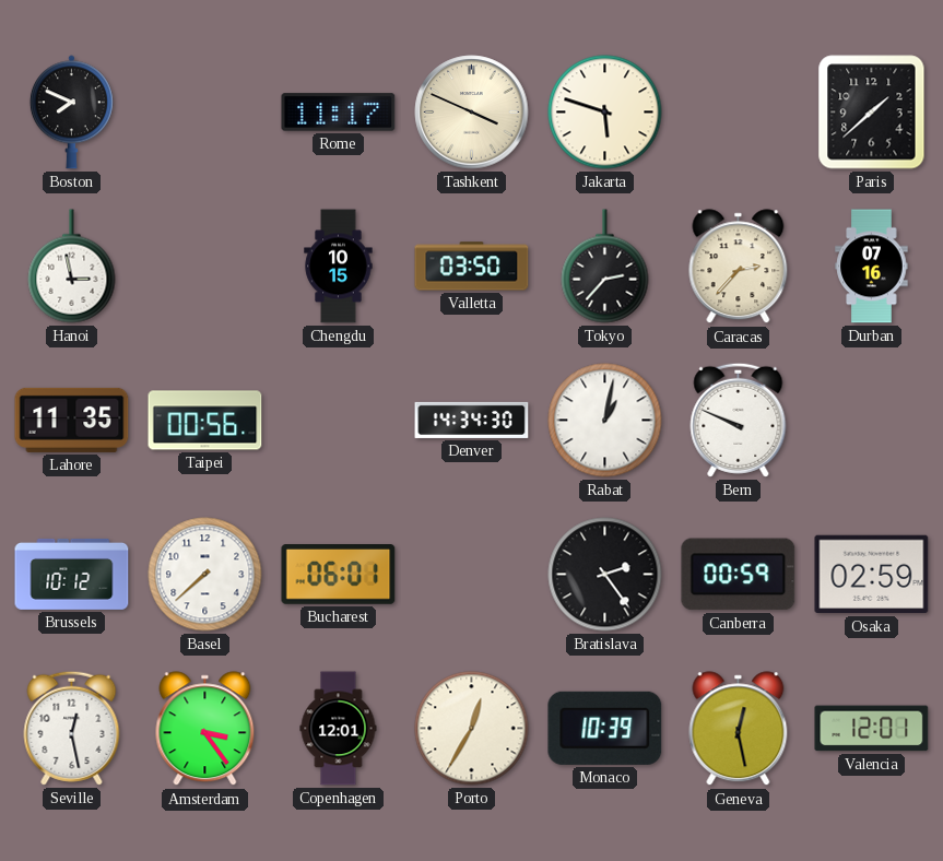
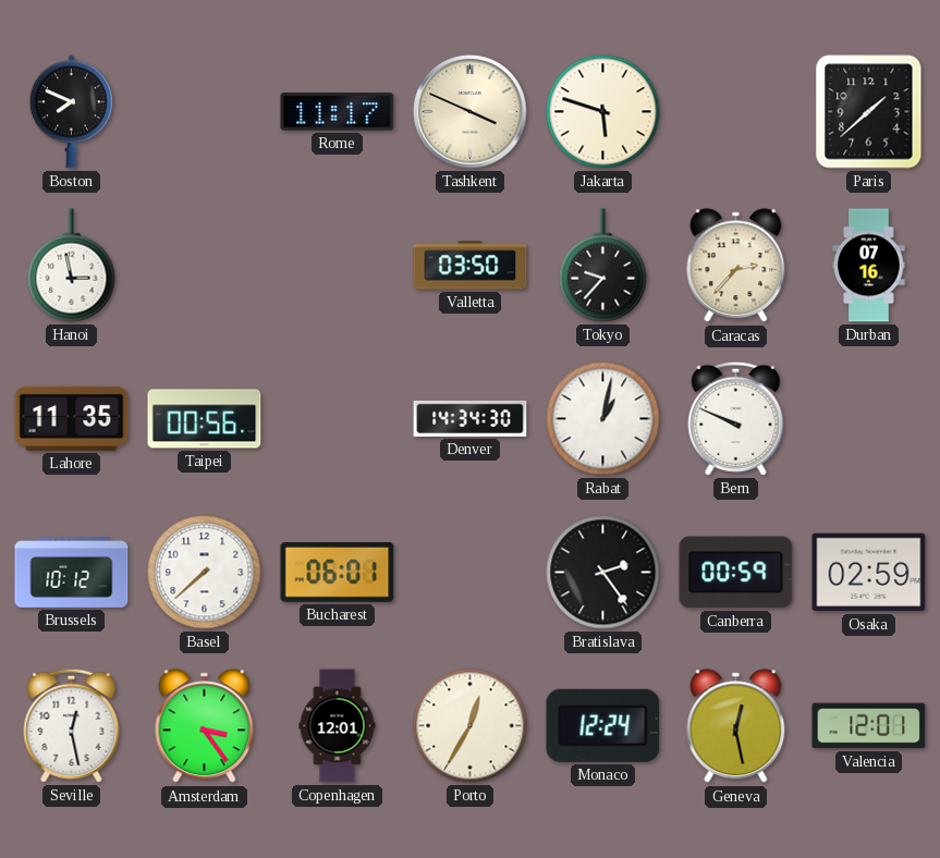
Chengdu: 10:15 -> none
Tokyo: 2:37 -> 9:37
Monaco: 10:39 -> 12:24
